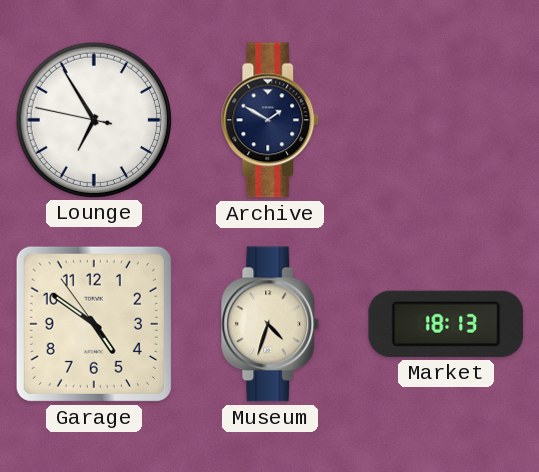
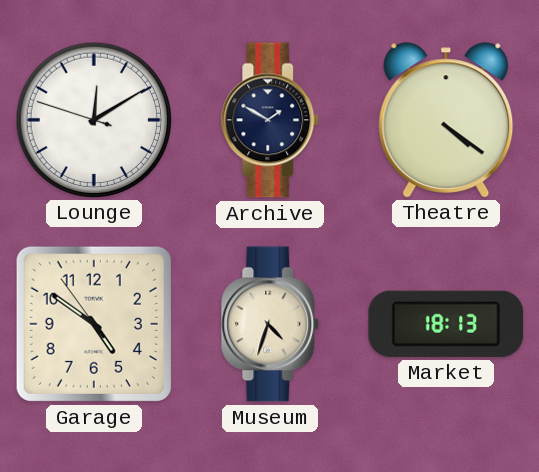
Lounge: 6:54 -> 12:09
Theatre: none -> 4:21
